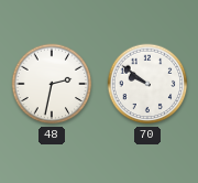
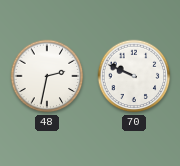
70: 9:51 -> 9:49
